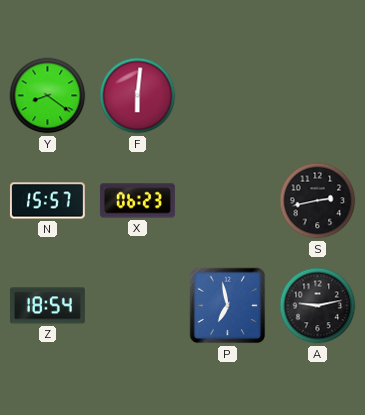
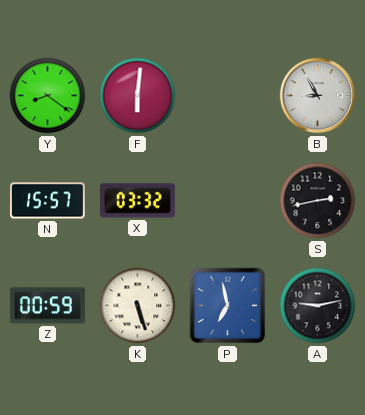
B: none -> 8:55
X: 06:23 -> 03:32
Z: 18:54 -> 00:59
K: none -> 5:27
